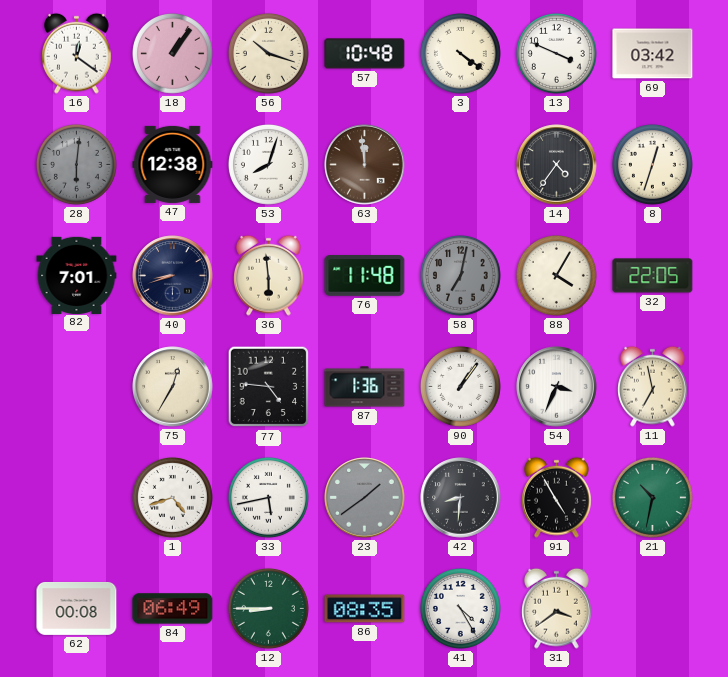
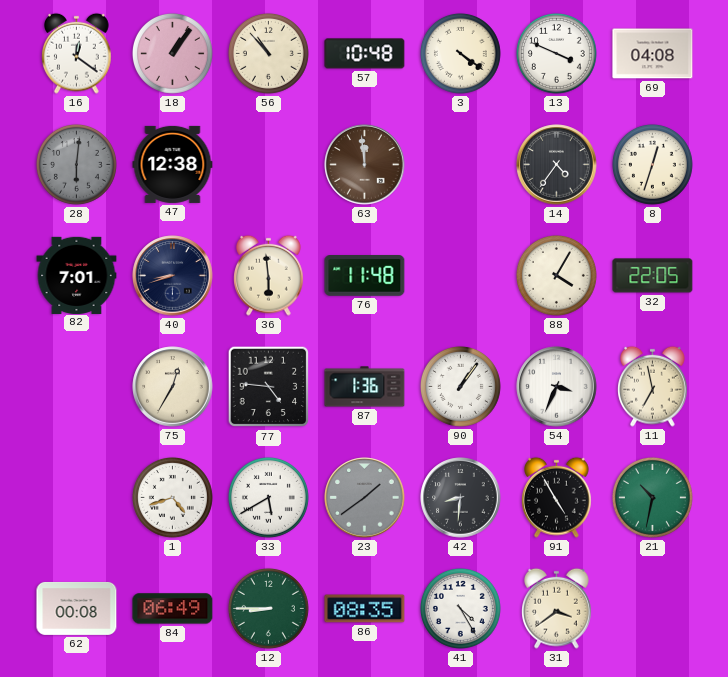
56: 10:18 -> 10:53
69: 03:42 -> 04:08
53: 8:03 -> none
58: 7:02 -> none
33: 5:43 -> 5:40
